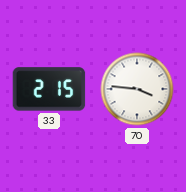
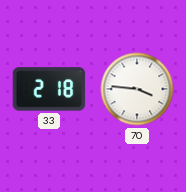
33: 2:15 -> 2:18
